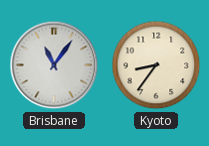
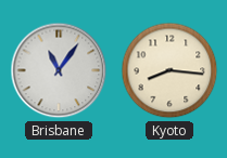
Kyoto: 8:36 -> 8:16
